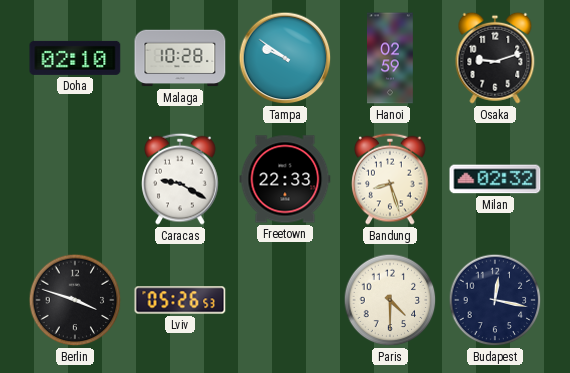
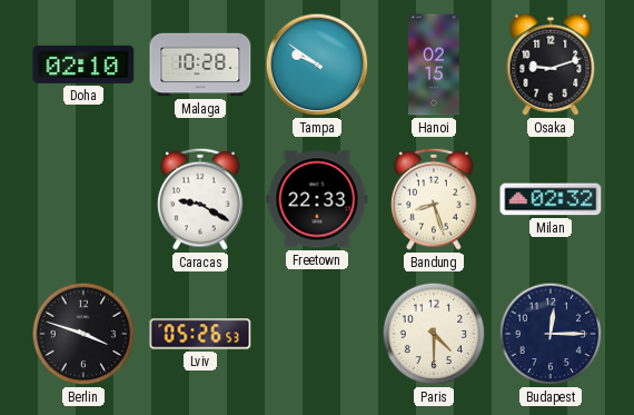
Hanoi: 02:59 -> 02:15
Budapest: 12:17 -> 12:15
